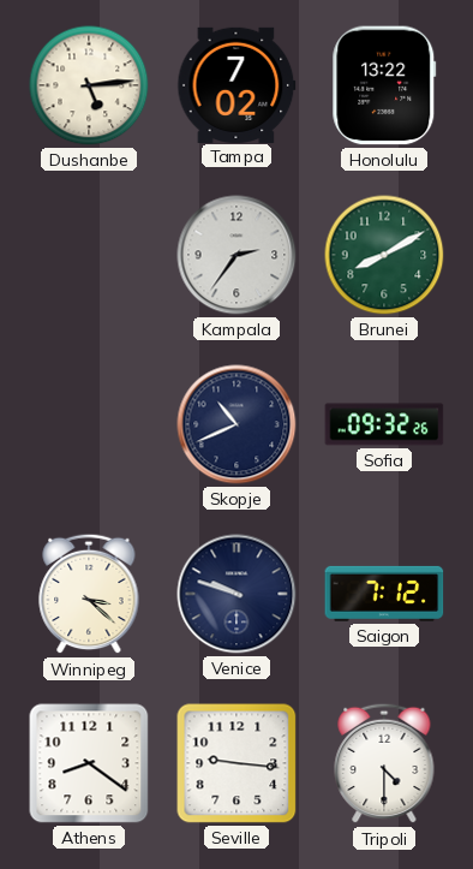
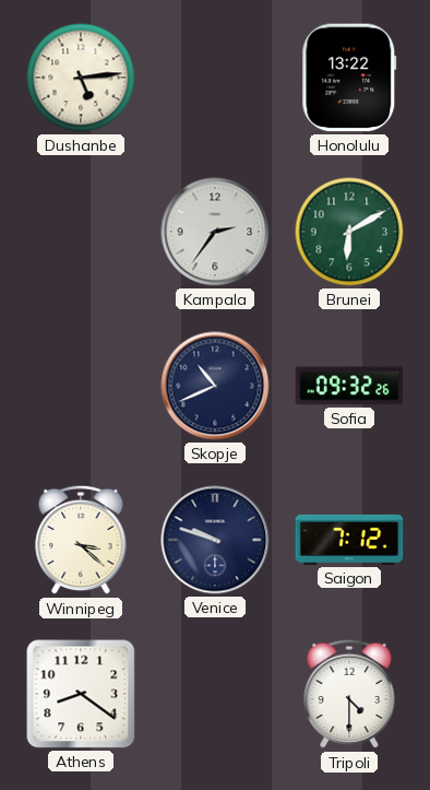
Tampa: 7:02 -> none
Brunei: 8:10 -> 6:10
Seville: 9:16 -> none
